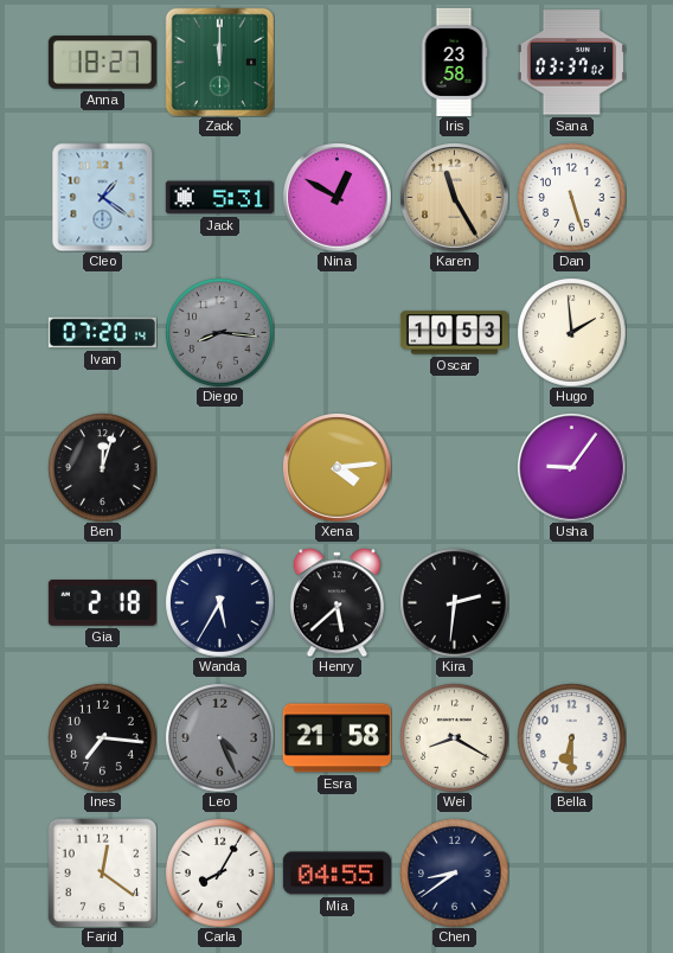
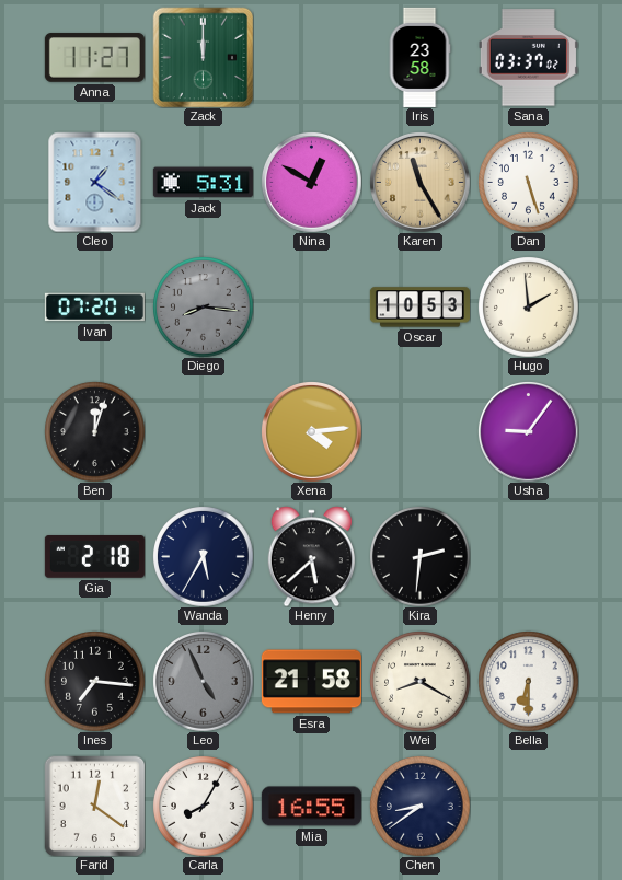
Anna: 18:27 -> 11:27
Leo: 4:26 -> 4:56
Mia: 04:55 -> 16:55
